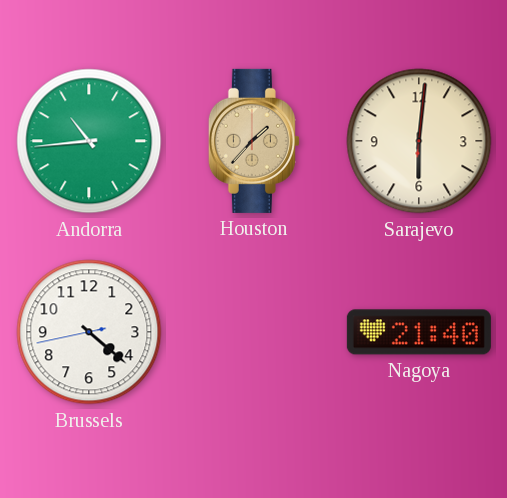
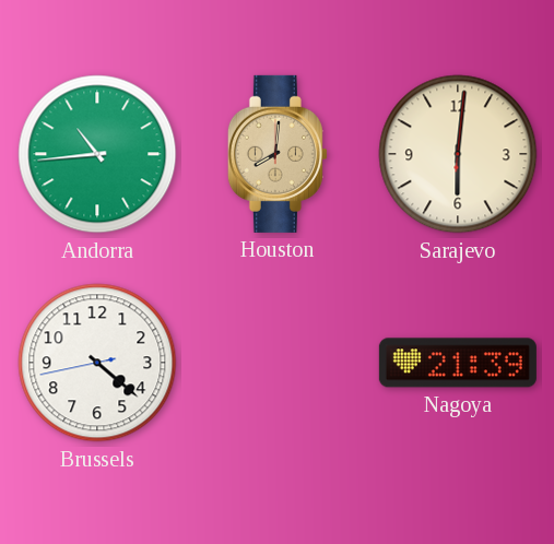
Houston: 1:37 -> 8:01
Nagoya: 21:40 -> 21:39
